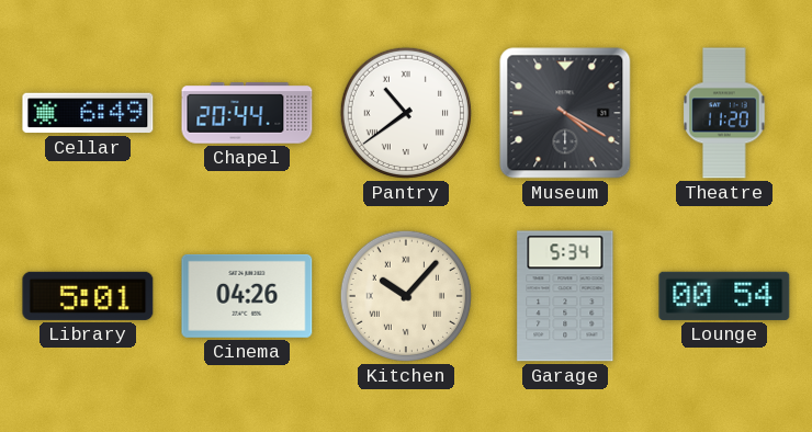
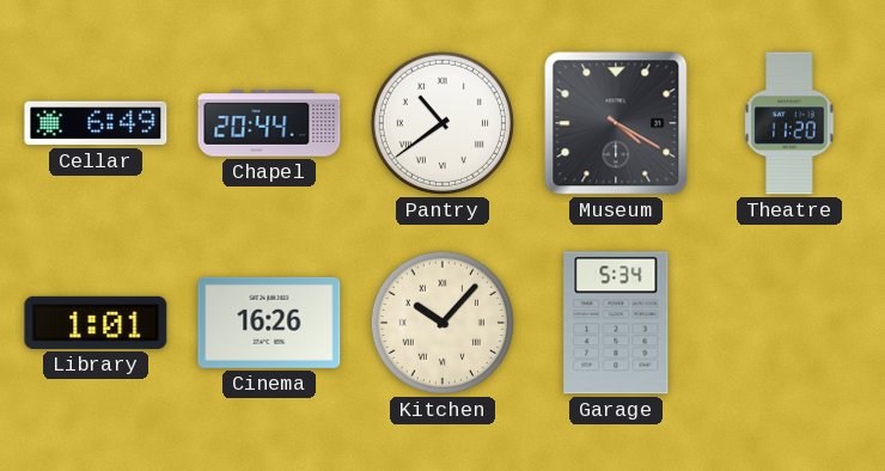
Library: 5:01 -> 1:01
Cinema: 04:26 -> 16:26
Lounge: 00:54 -> none
